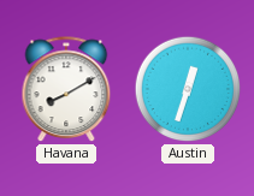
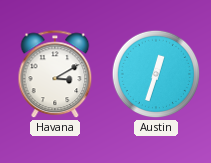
Havana: 8:10 -> 3:10
